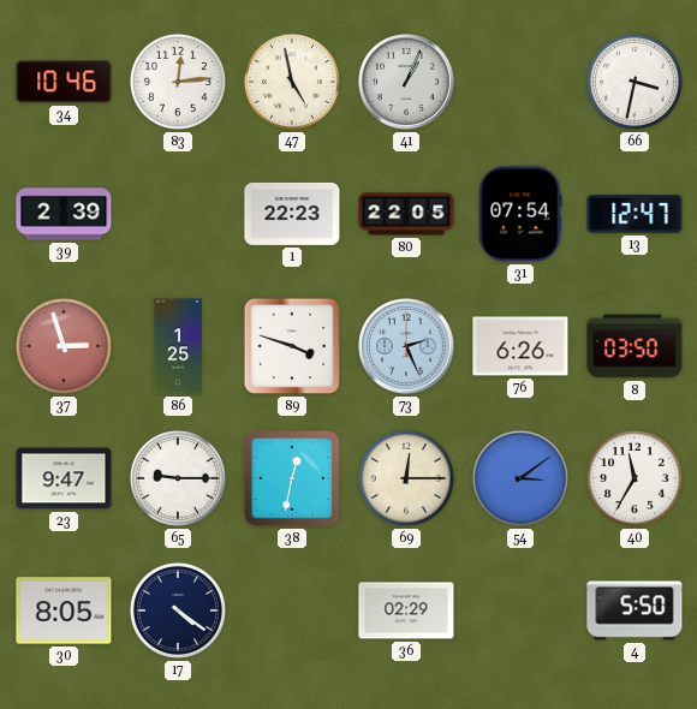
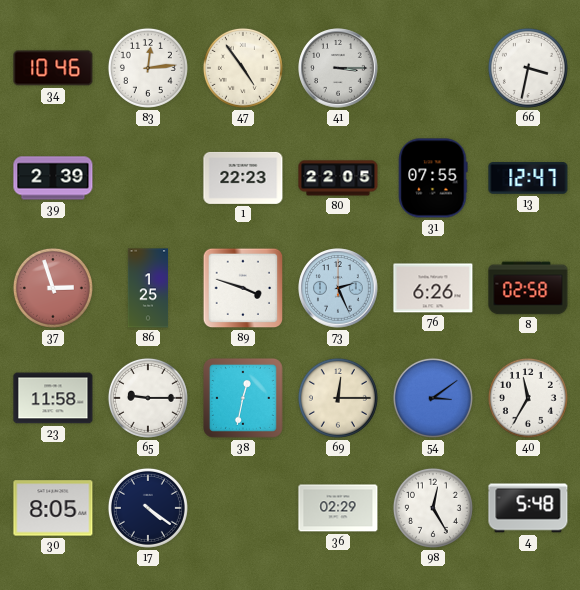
47: 4:58 -> 4:54
41: 1:04 -> 3:15
31: 07:54 -> 07:55
8: 03:50 -> 02:58
23: 9:47 -> 11:58
98: none -> 12:25
4: 5:50 -> 5:48
